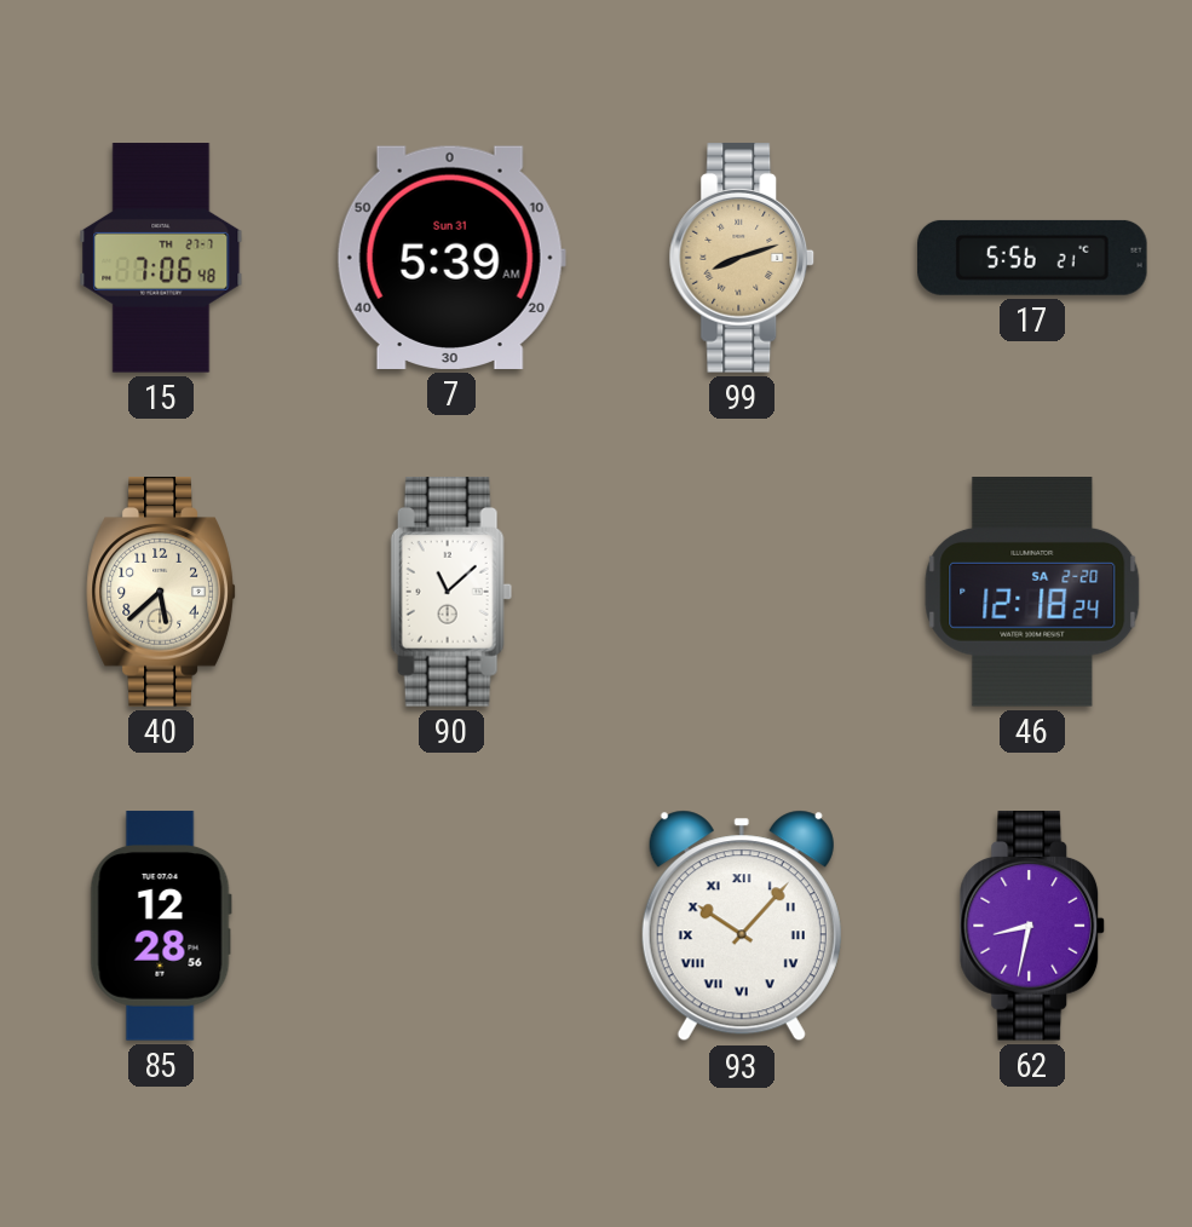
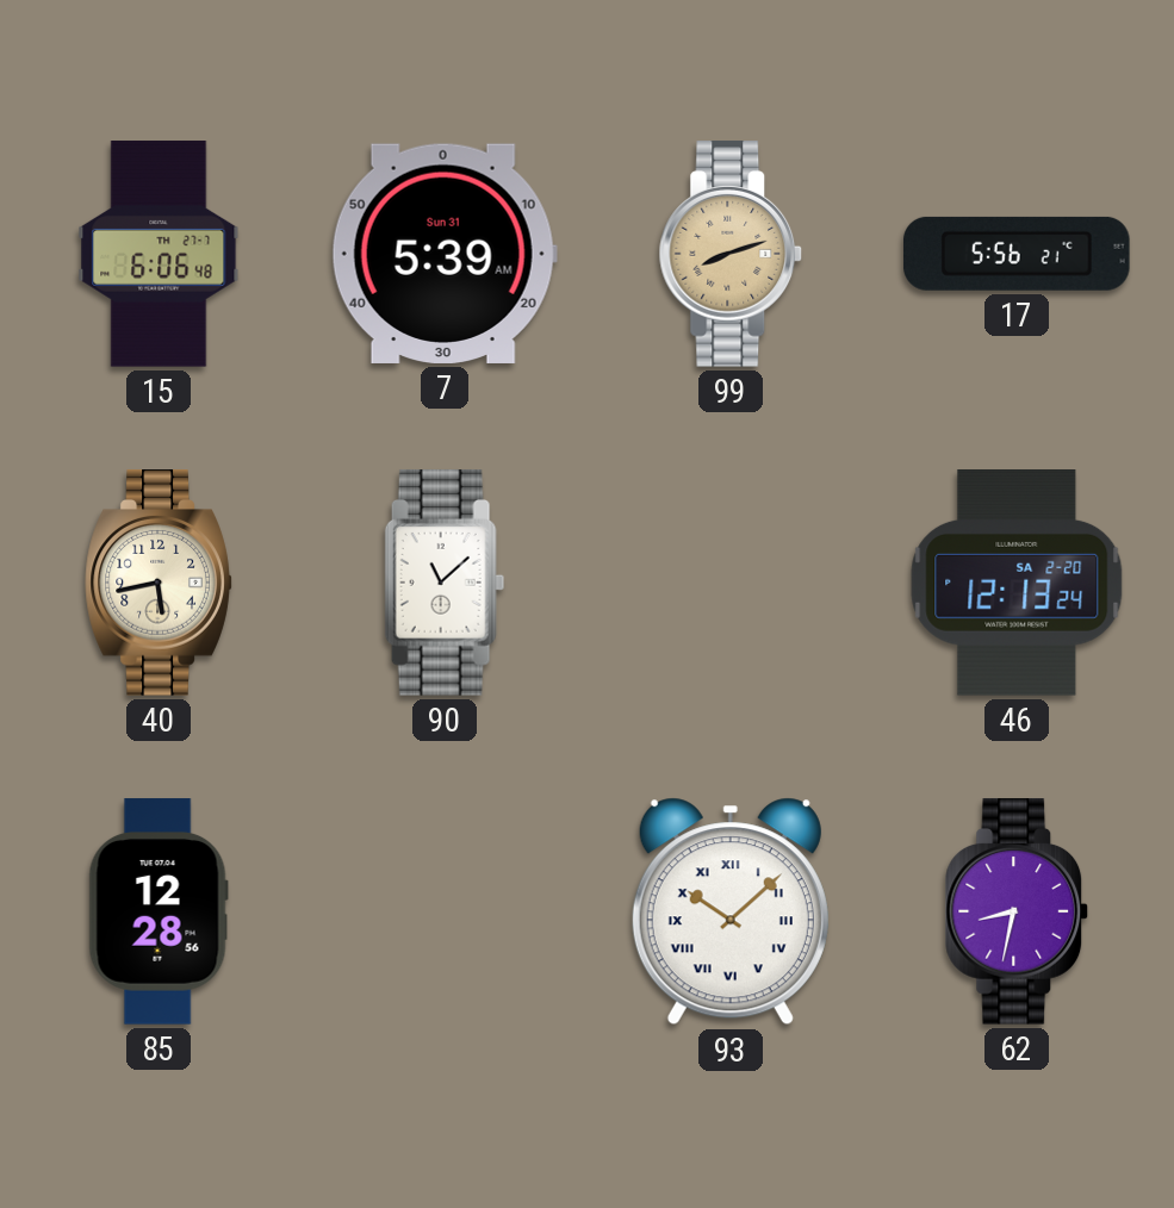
15: 7:06 -> 6:06
40: 5:38 -> 5:43
46: 12:18 -> 12:13
93: 10:07 -> 10:08
